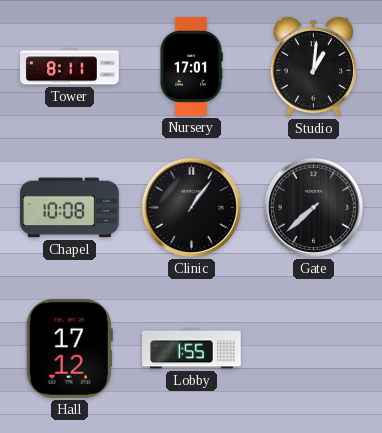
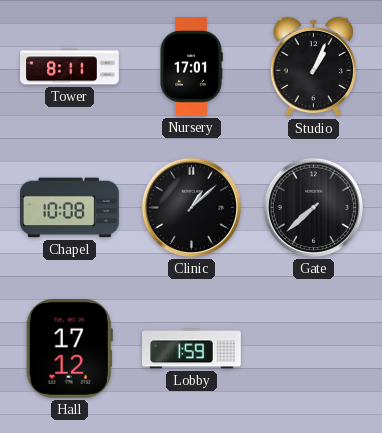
Studio: 1:01 -> 1:04
Clinic: 1:06 -> 1:08
Lobby: 1:55 -> 1:59
